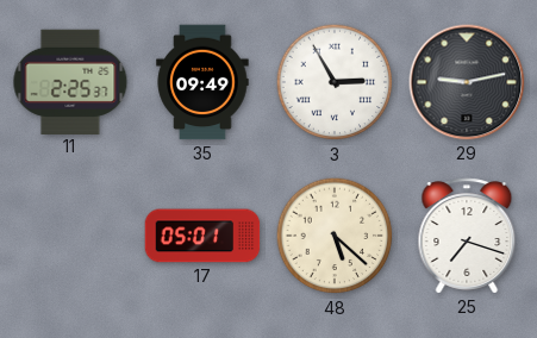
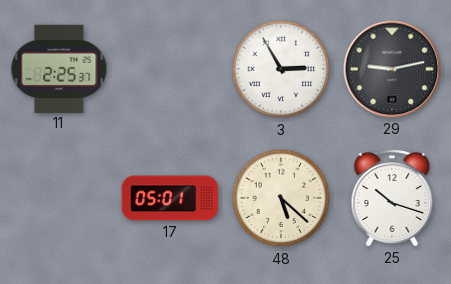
35: 09:49 -> none
25: 7:18 -> 10:18
